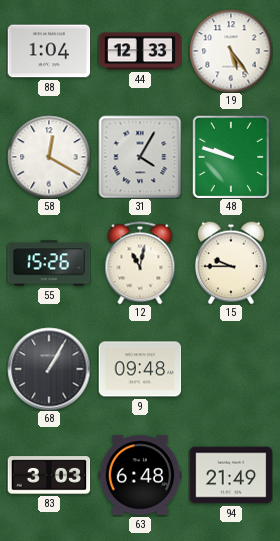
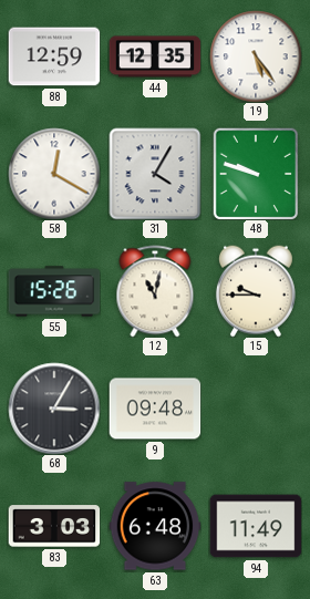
88: 1:04 -> 12:59
44: 12:33 -> 12:35
68: 1:05 -> 3:05
94: 21:49 -> 11:49
